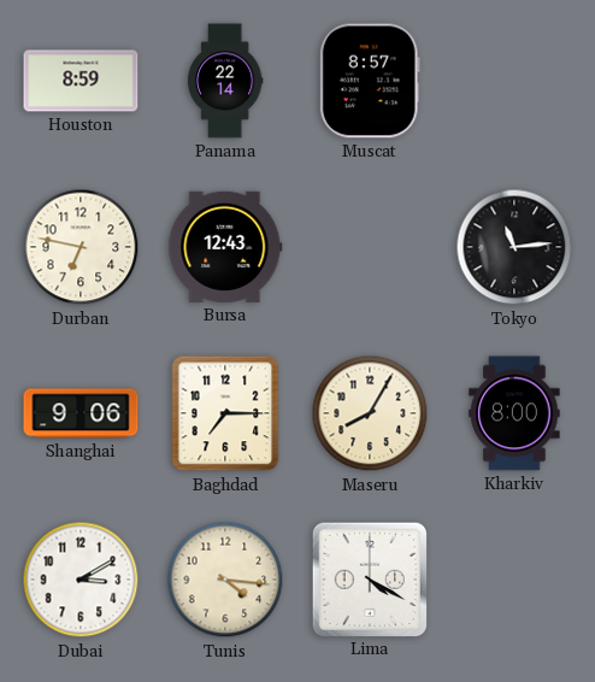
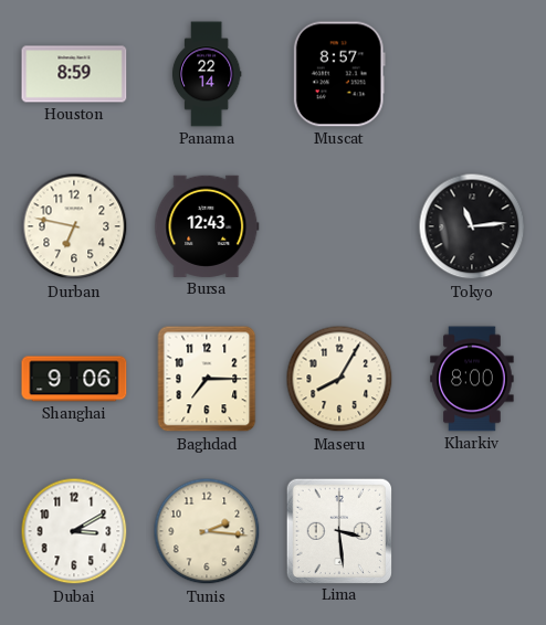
Tunis: 4:16 -> 2:16
Lima: 4:20 -> 3:29
